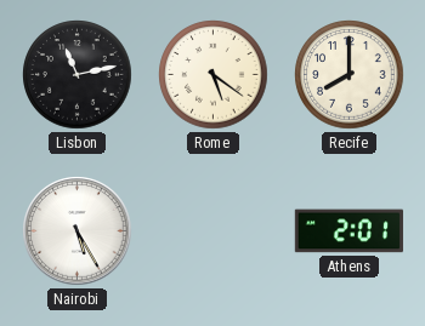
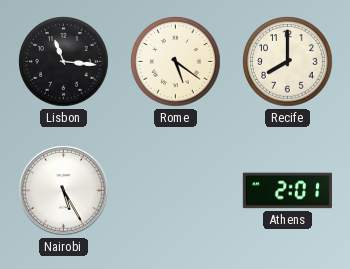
Lisbon: 11:13 -> 11:16
